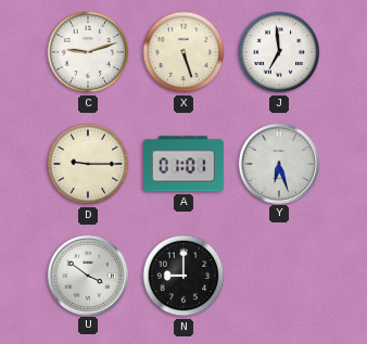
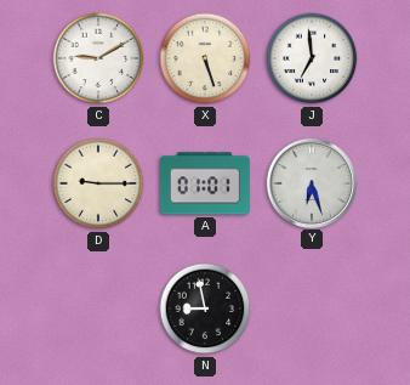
C: 9:12 -> 9:10
U: 3:51 -> none
N: 9:00 -> 8:58
